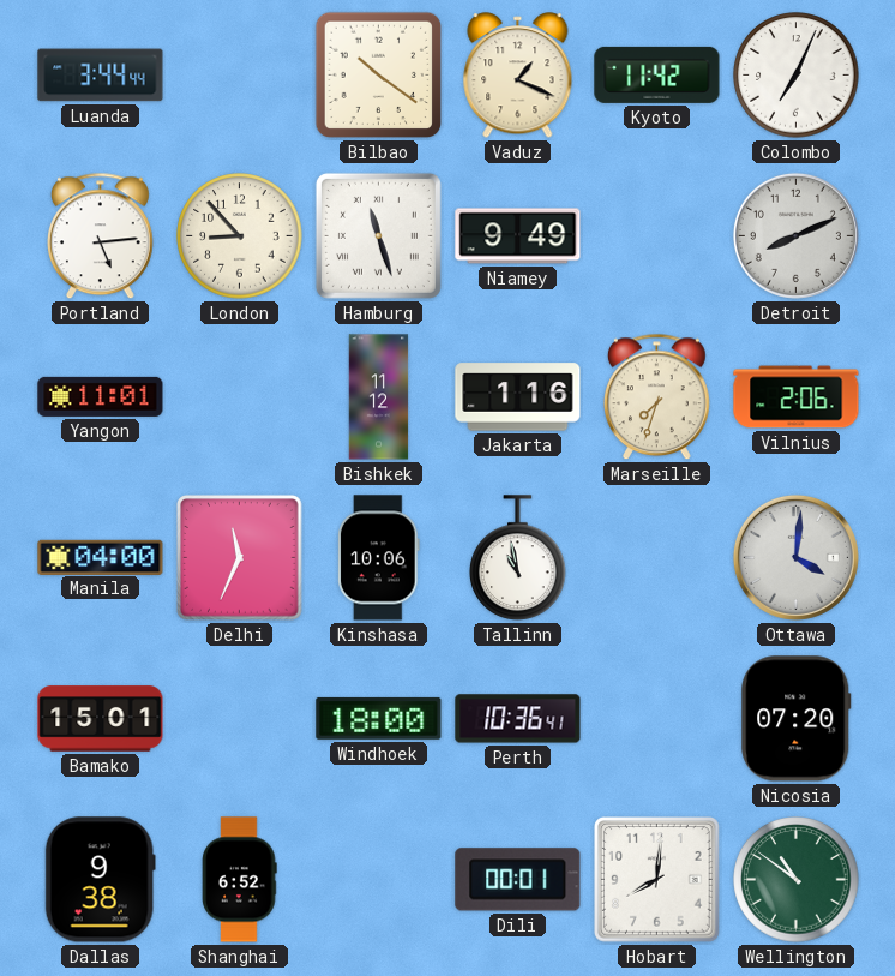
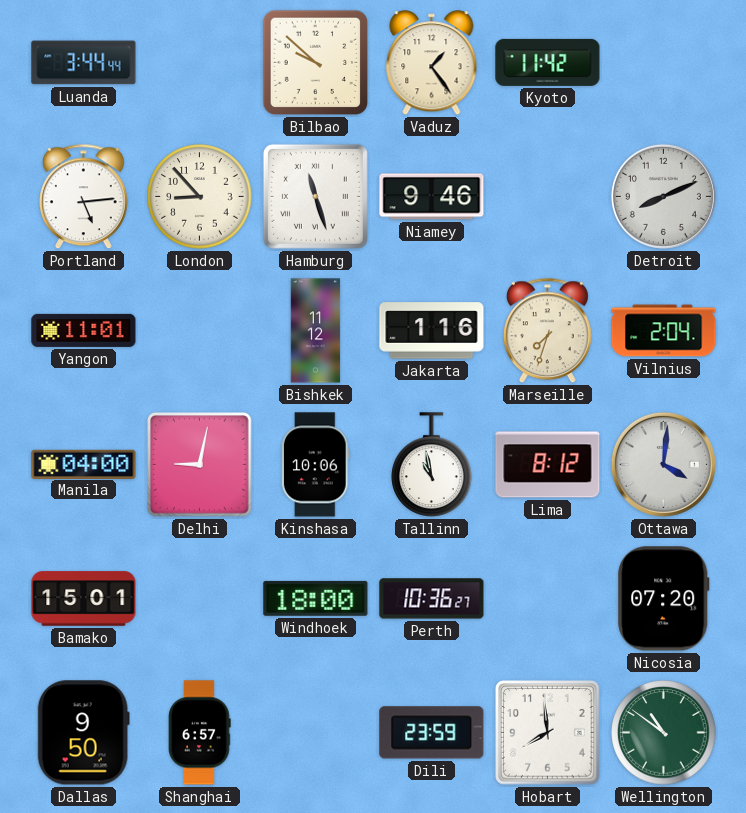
Bilbao: 10:21 -> 9:52
Vaduz: 1:19 -> 1:24
Colombo: 7:04 -> none
Niamey: 9:49 -> 9:46
Vilnius: 2:06 -> 2:04
Delhi: 11:34 -> 9:02
Lima: none -> 8:12
Perth: 10:36:41 -> 10:36:27
Dallas: 9:38 -> 9:50
Shanghai: 6:52 -> 6:57
Dili: 00:01 -> 23:59
Hobart: 8:01 -> 7:59
